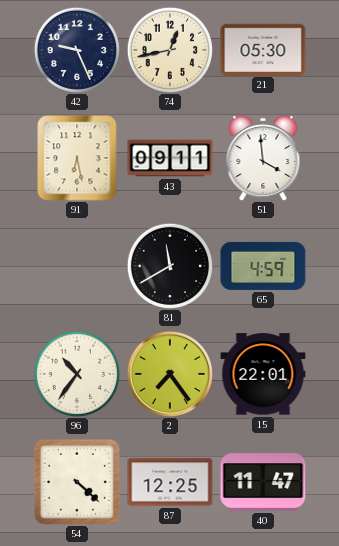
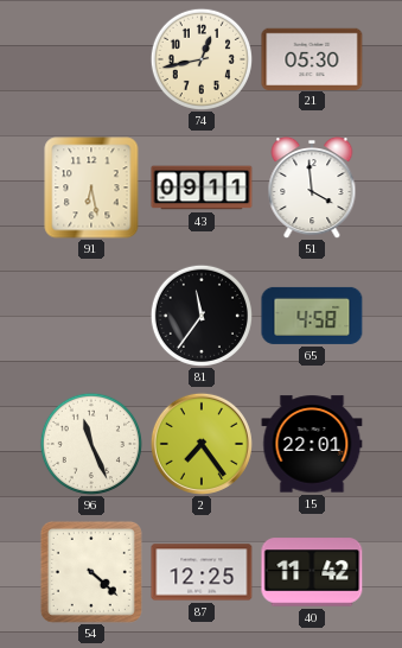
42: 9:26 -> none
81: 11:40 -> 11:36
65: 4:59 -> 4:58
96: 10:36 -> 11:26
40: 11:47 -> 11:42
